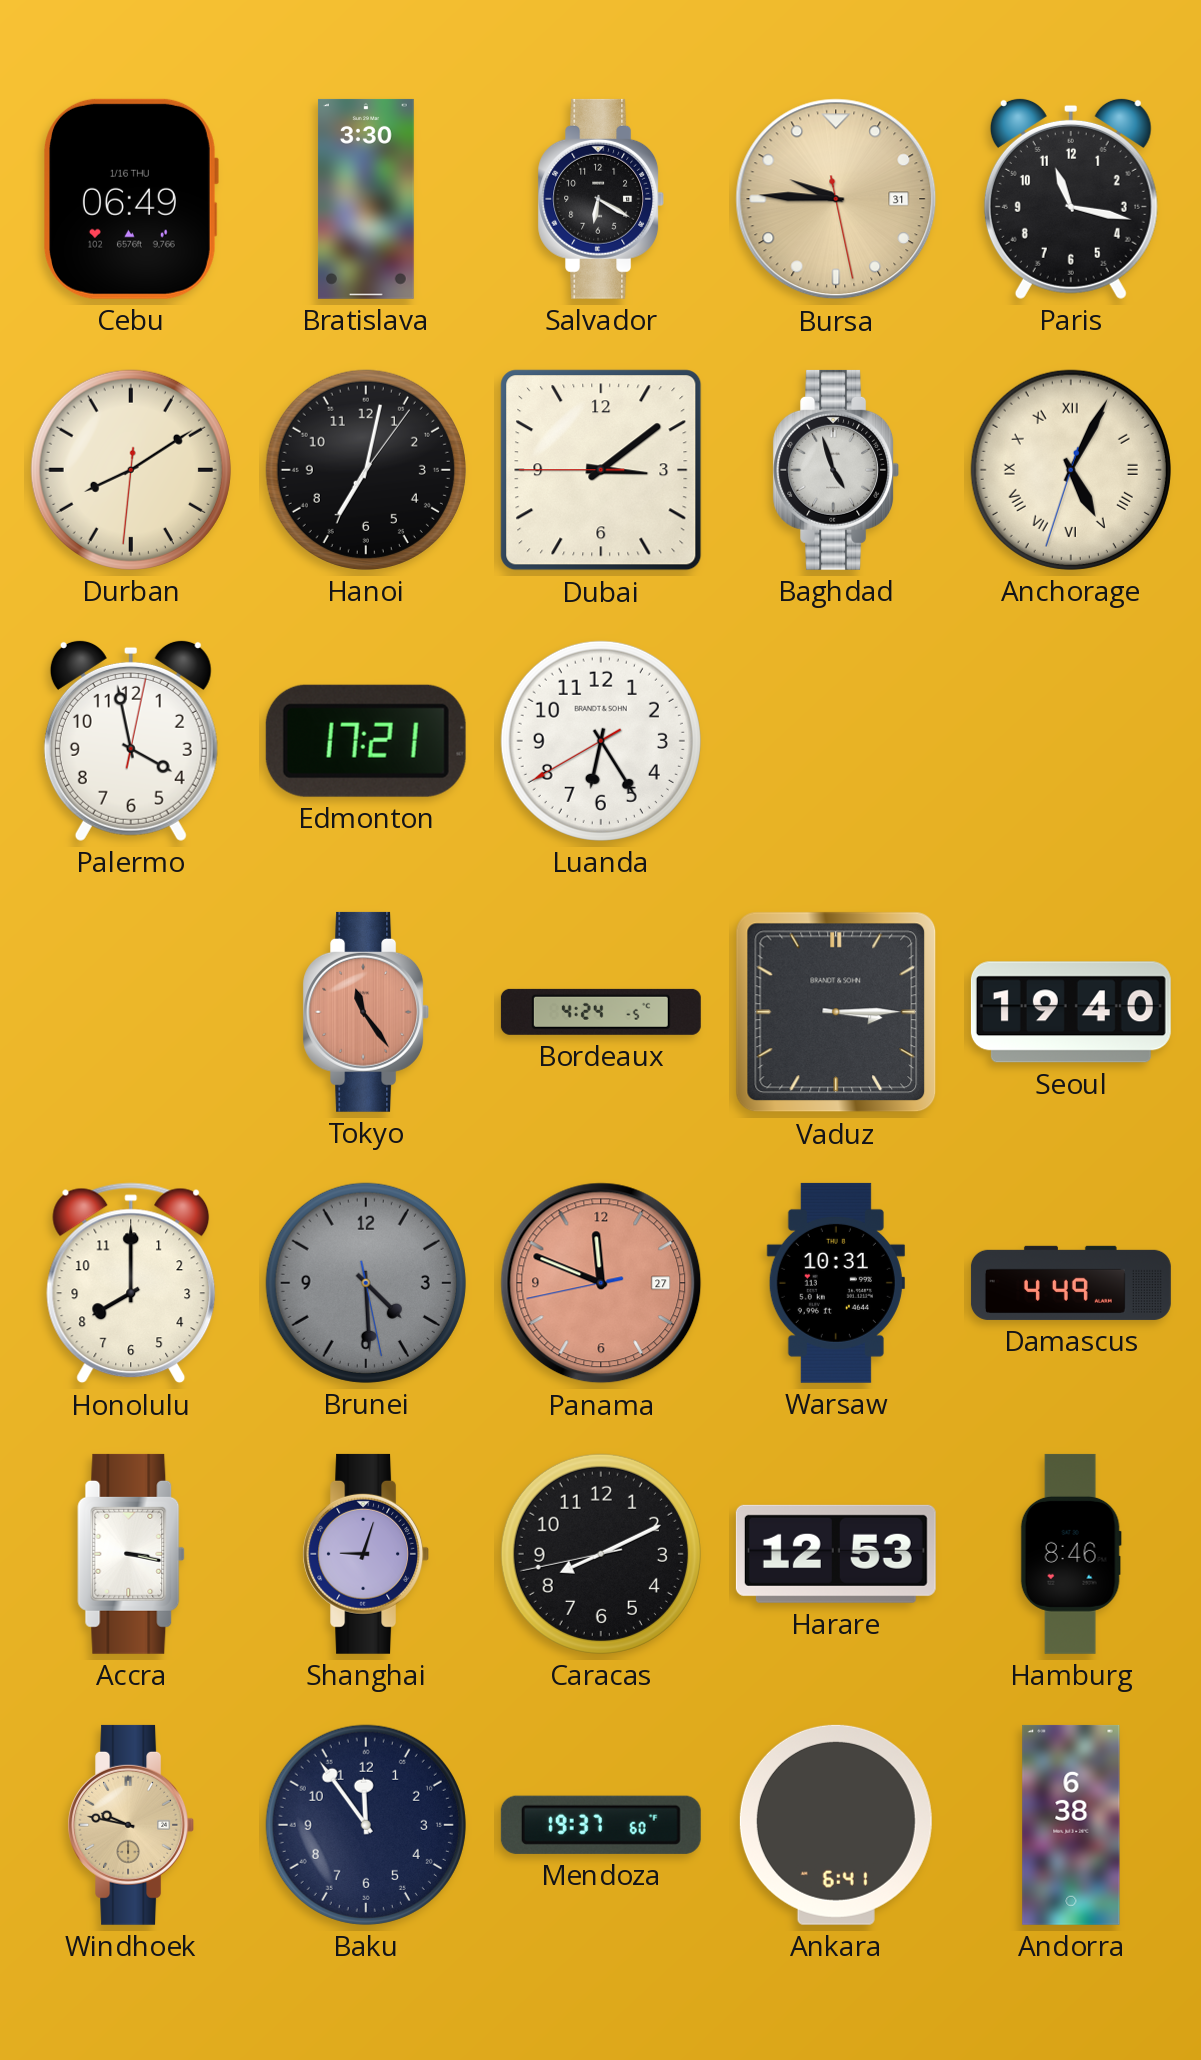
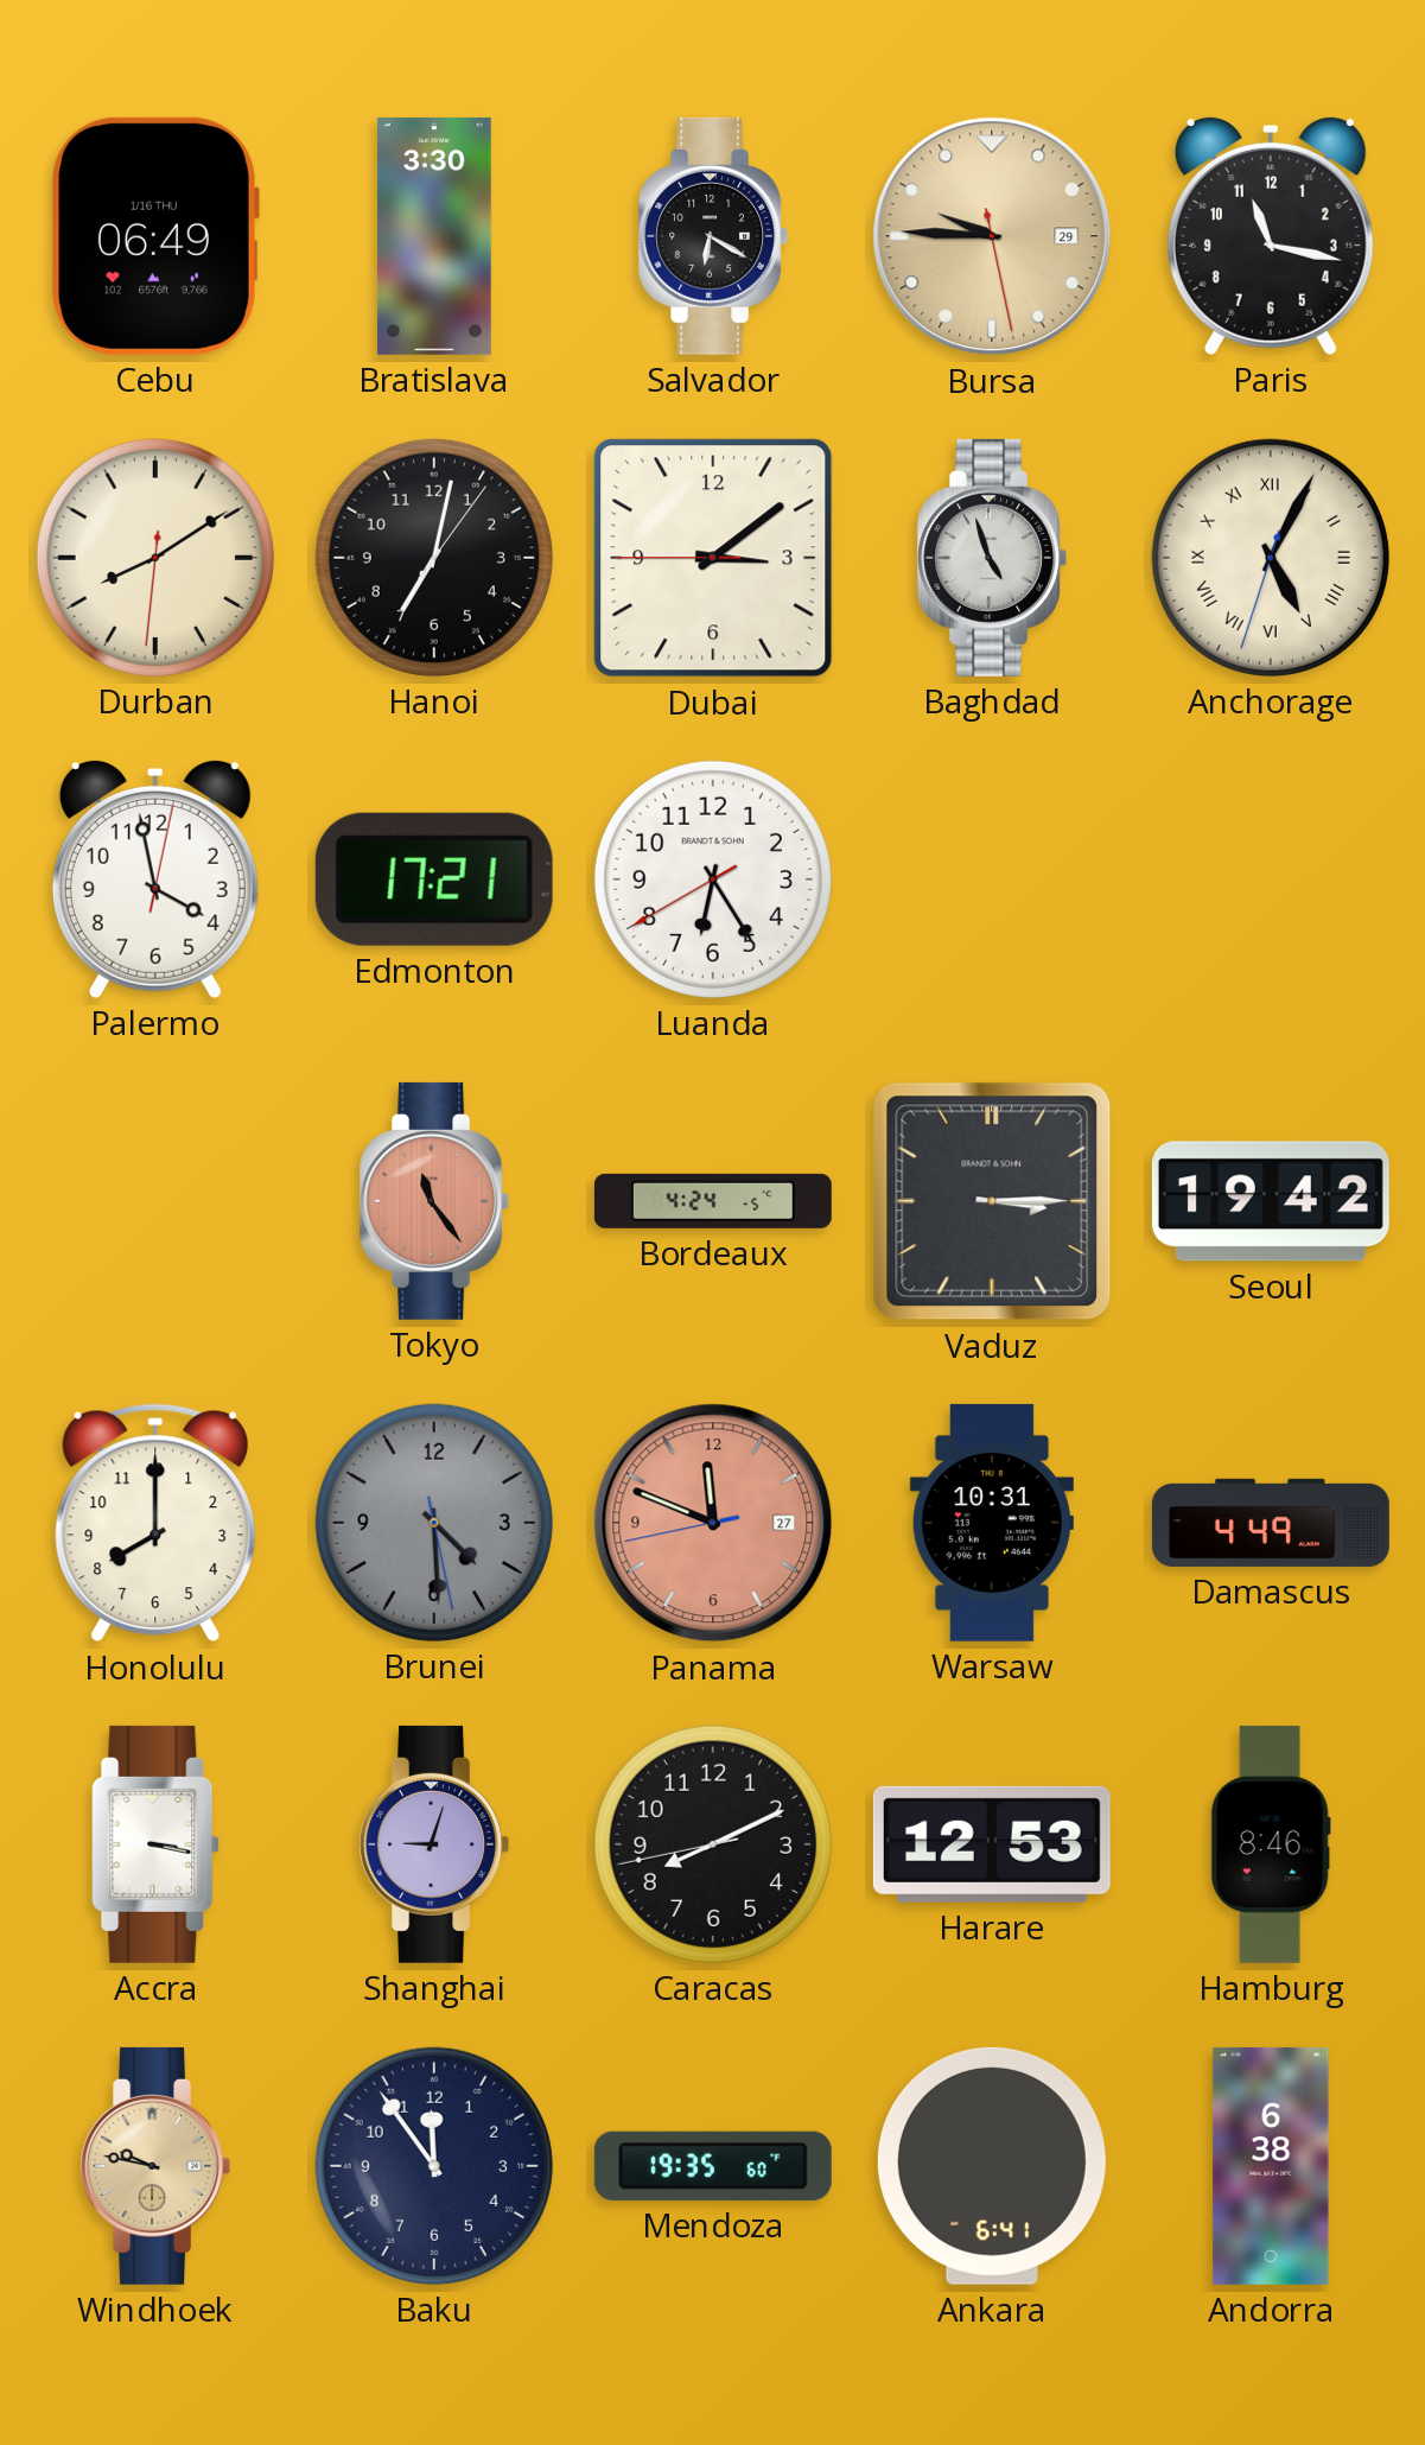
Bursa date: 31 -> 29
Seoul: 19:40 -> 19:42
Mendoza: 19:37 -> 19:35
